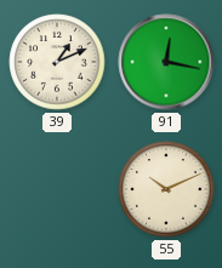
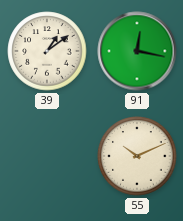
39: 1:11 -> 1:09
